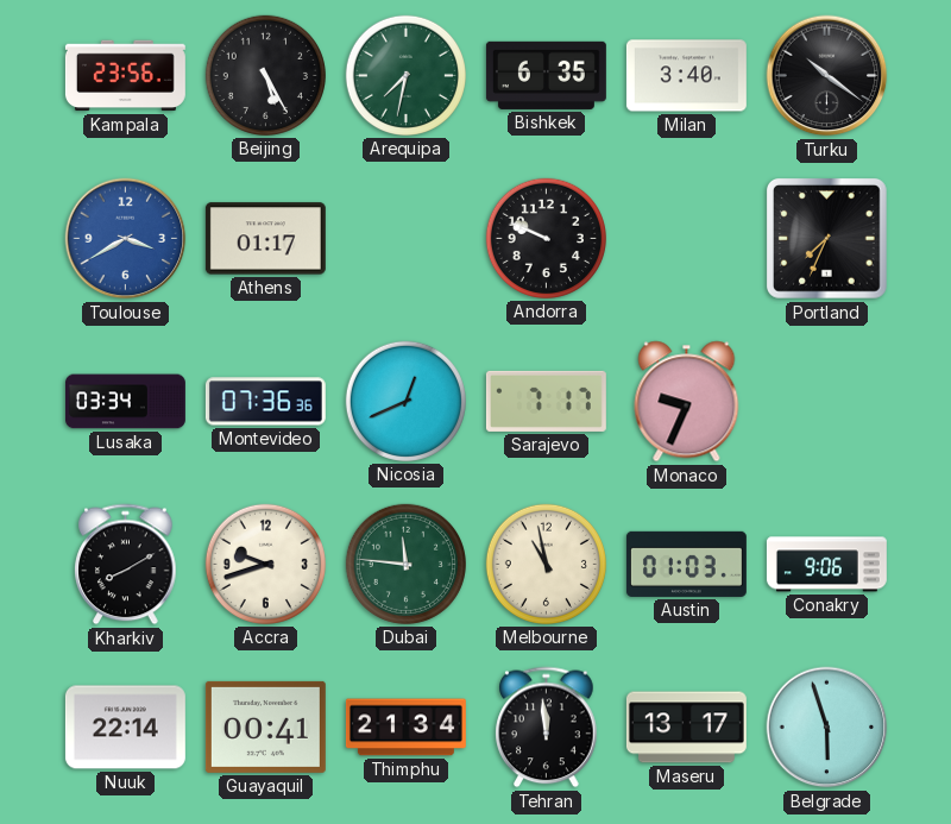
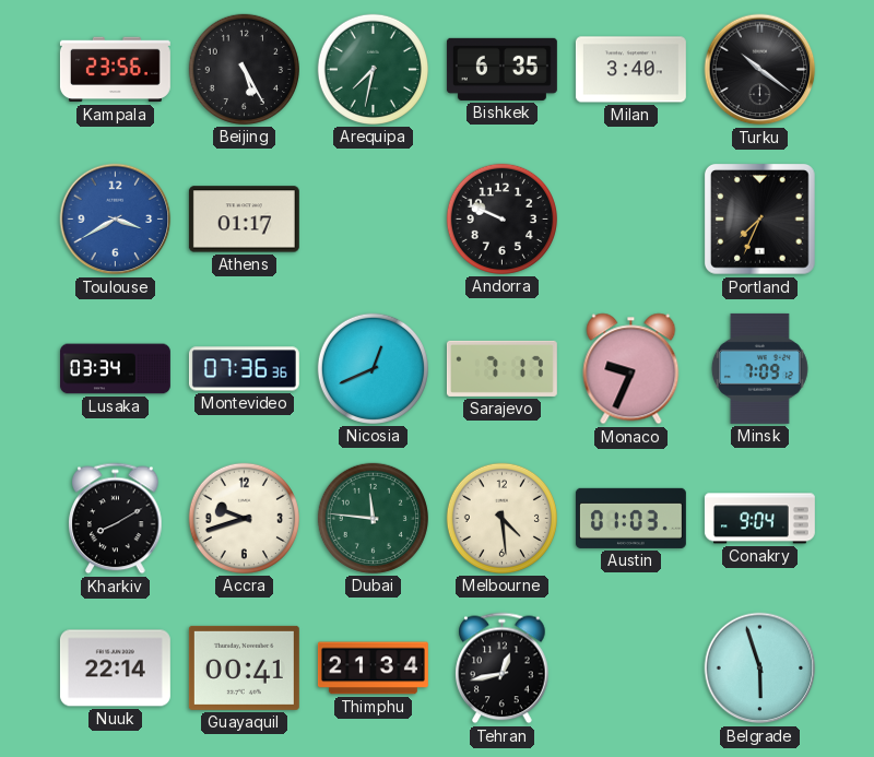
Minsk: none -> 7:09
Melbourne: 10:58 -> 4:29
Conakry: 9:06 -> 9:04
Tehran: 11:59 -> 12:43
Maseru: 13:17 -> none
